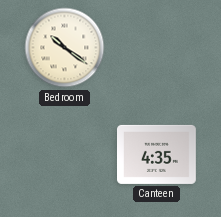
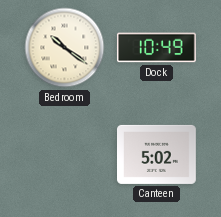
Dock: none -> 10:49
Canteen: 4:35 -> 5:02
